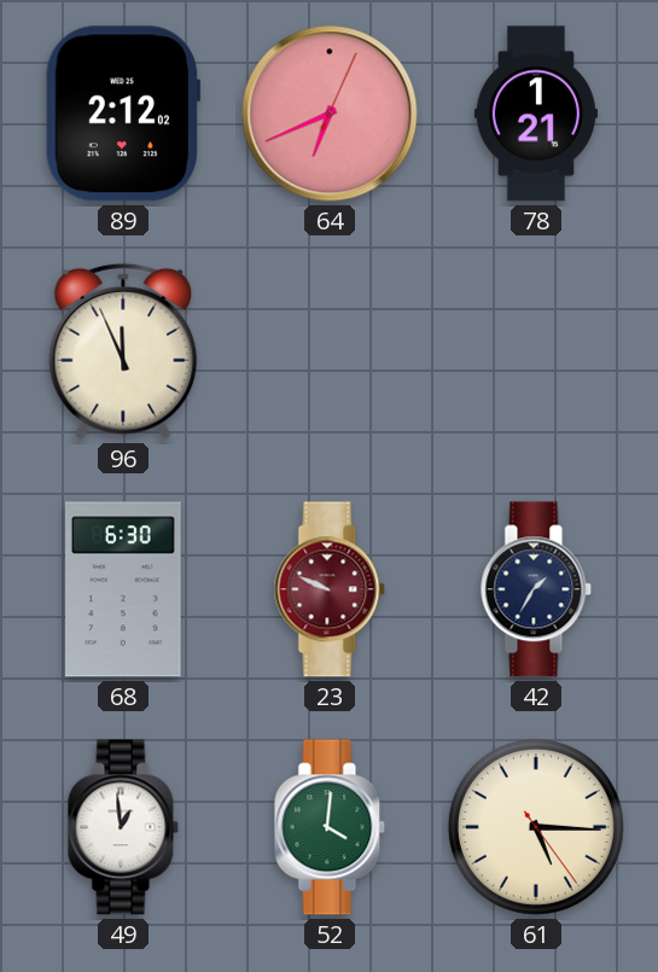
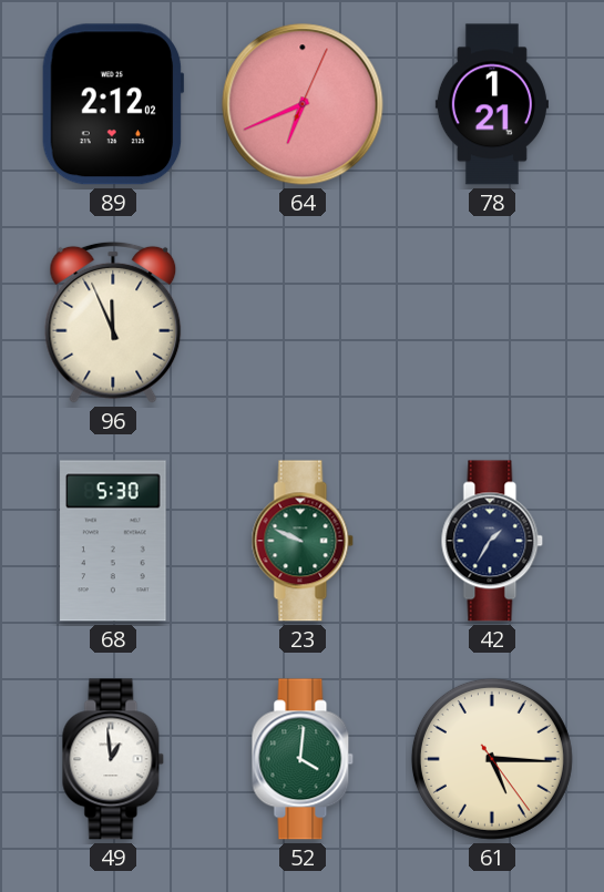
68: 6:30 -> 5:30
23 dial: burgundy -> green
